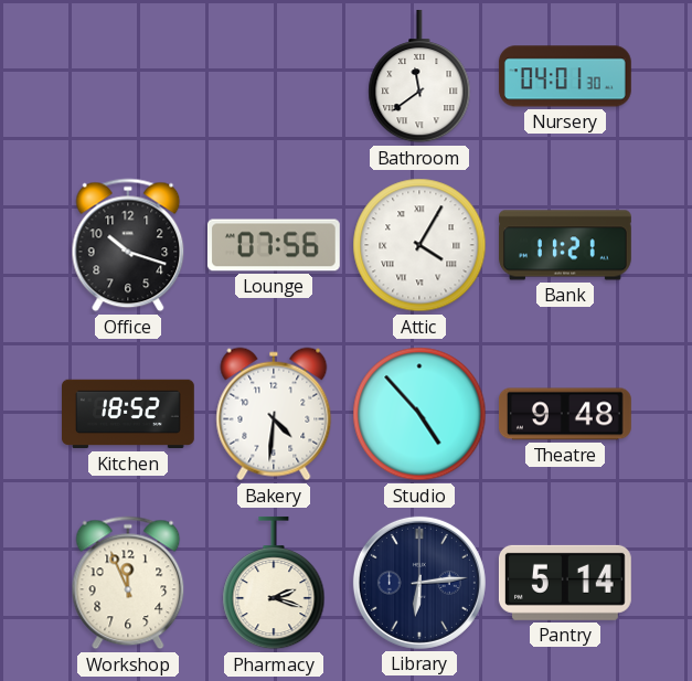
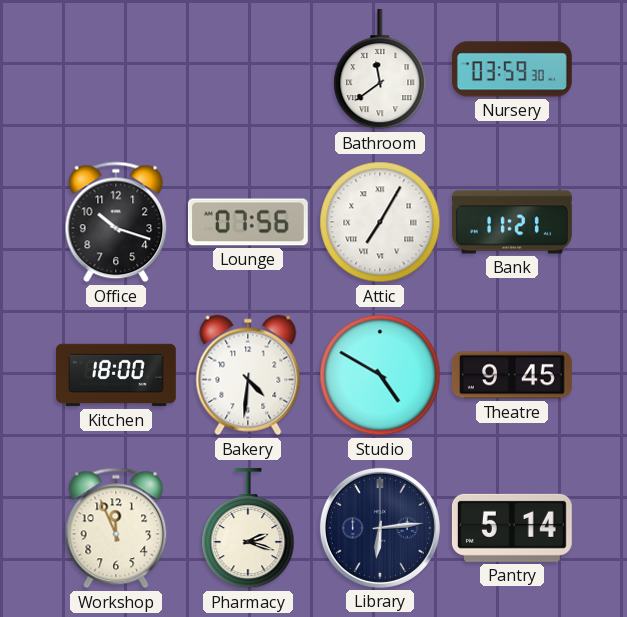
Nursery: 04:01 -> 03:59
Attic: 4:05 -> 7:05
Kitchen: 18:52 -> 18:00
Studio: 4:53 -> 4:50
Theatre: 9:48 -> 9:45
